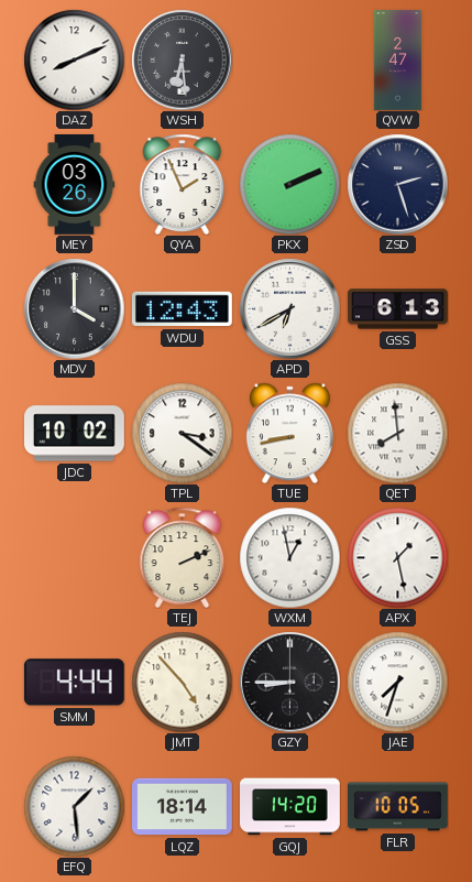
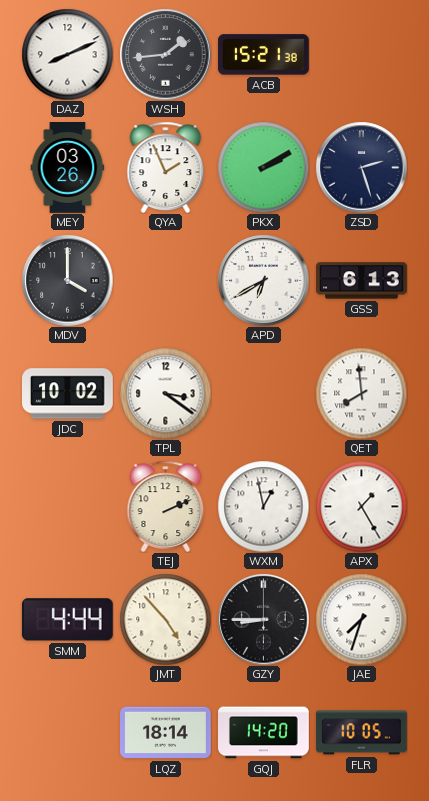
WSH: 6:29 -> 1:44
ACB: none -> 15:21
QVW: 2:47 -> none
PKX: 2:11 -> 2:10
WDU: 12:43 -> none
TUE: 8:43 -> none
APX: 1:28 -> 1:25
EFQ: 1:29 -> none
